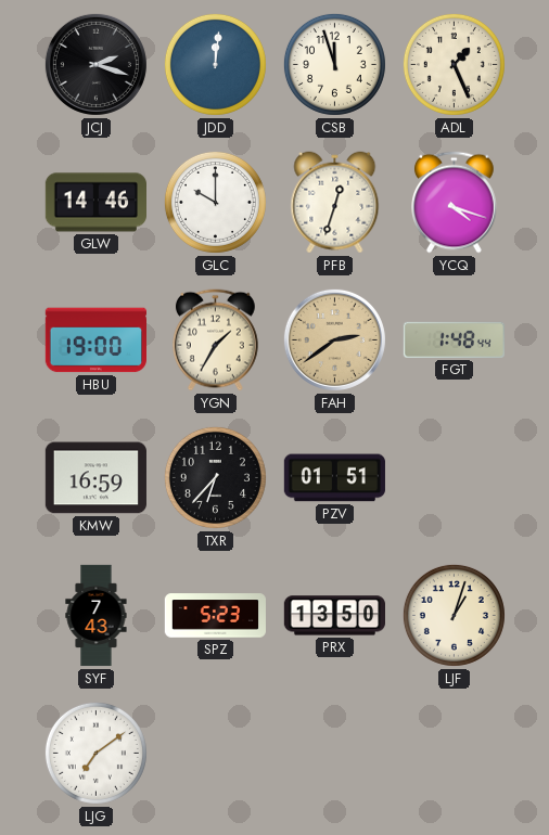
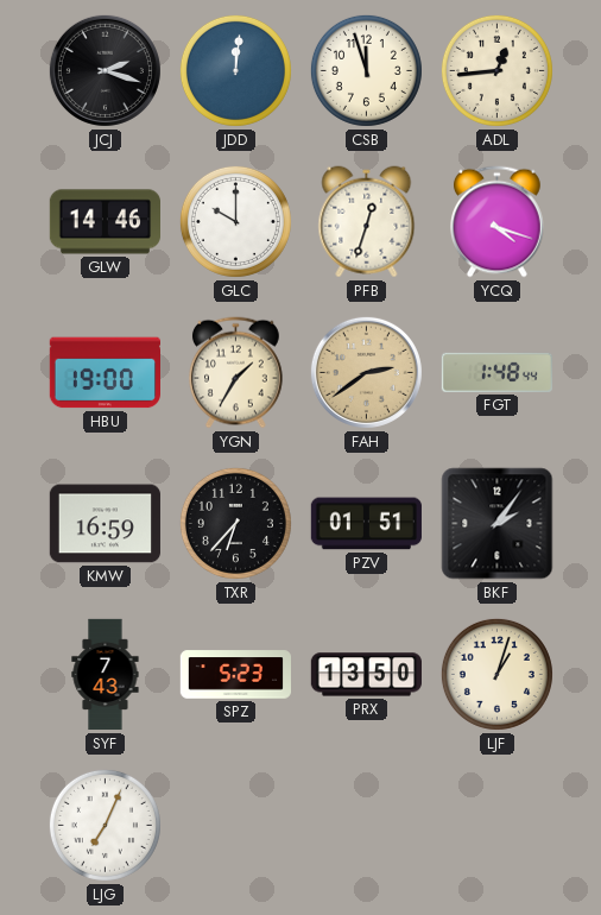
ADL: 1:26 -> 12:44
BKF: none -> 2:06
LJG: 7:09 -> 7:04
